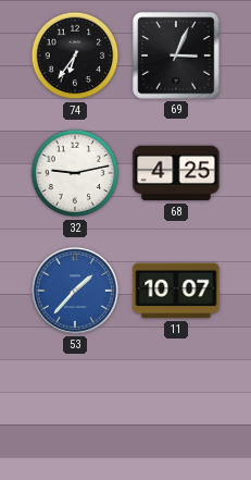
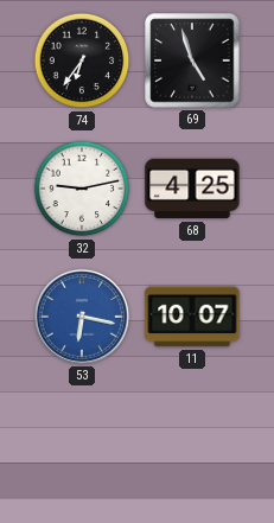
69: 3:04 -> 4:57
53: 1:37 -> 6:17
